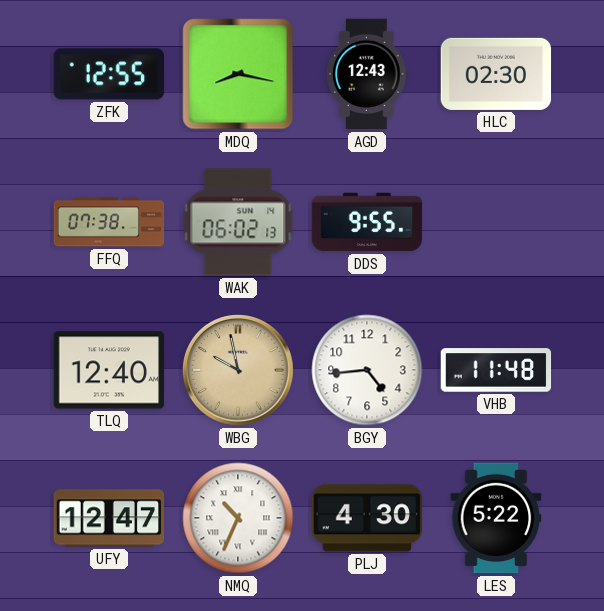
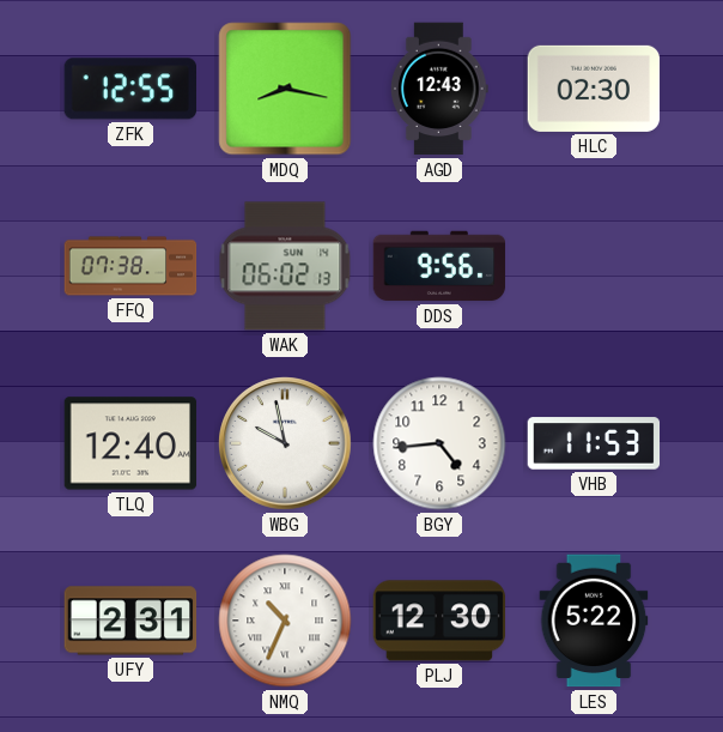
DDS: 9:55 -> 9:56
WBG dial: champagne -> white
VHB: 11:48 -> 11:53
UFY: 12:47 -> 2:31
PLJ: 4:30 -> 12:30
